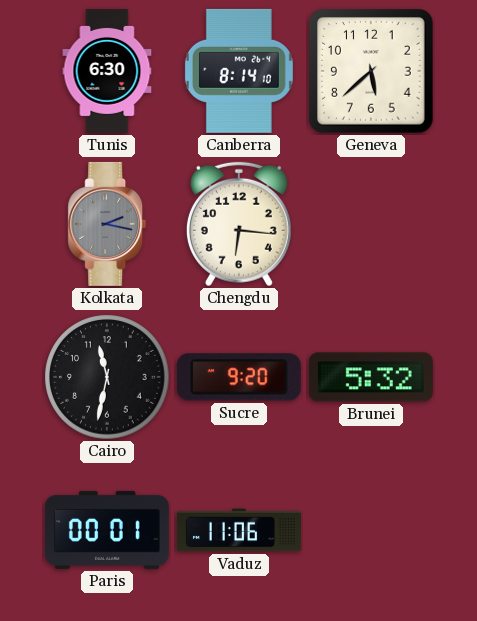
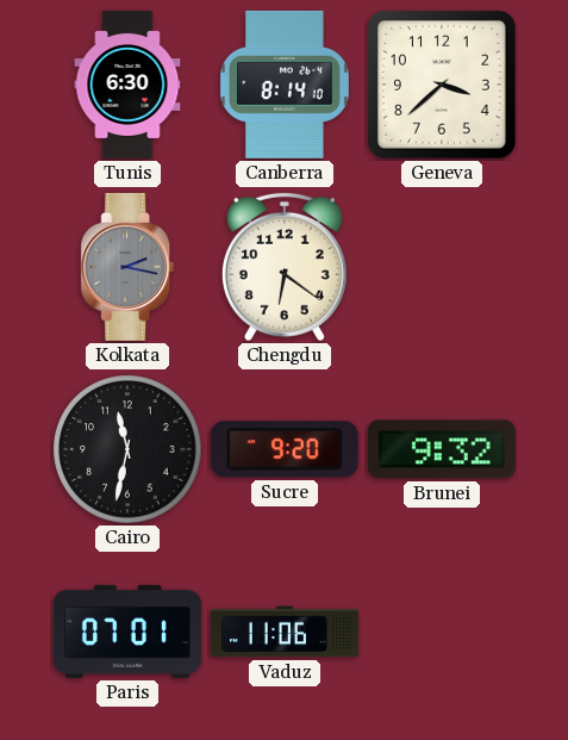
Geneva: 5:38 -> 3:38
Chengdu: 6:16 -> 6:21
Brunei: 5:32 -> 9:32
Paris: 00:01 -> 07:01
